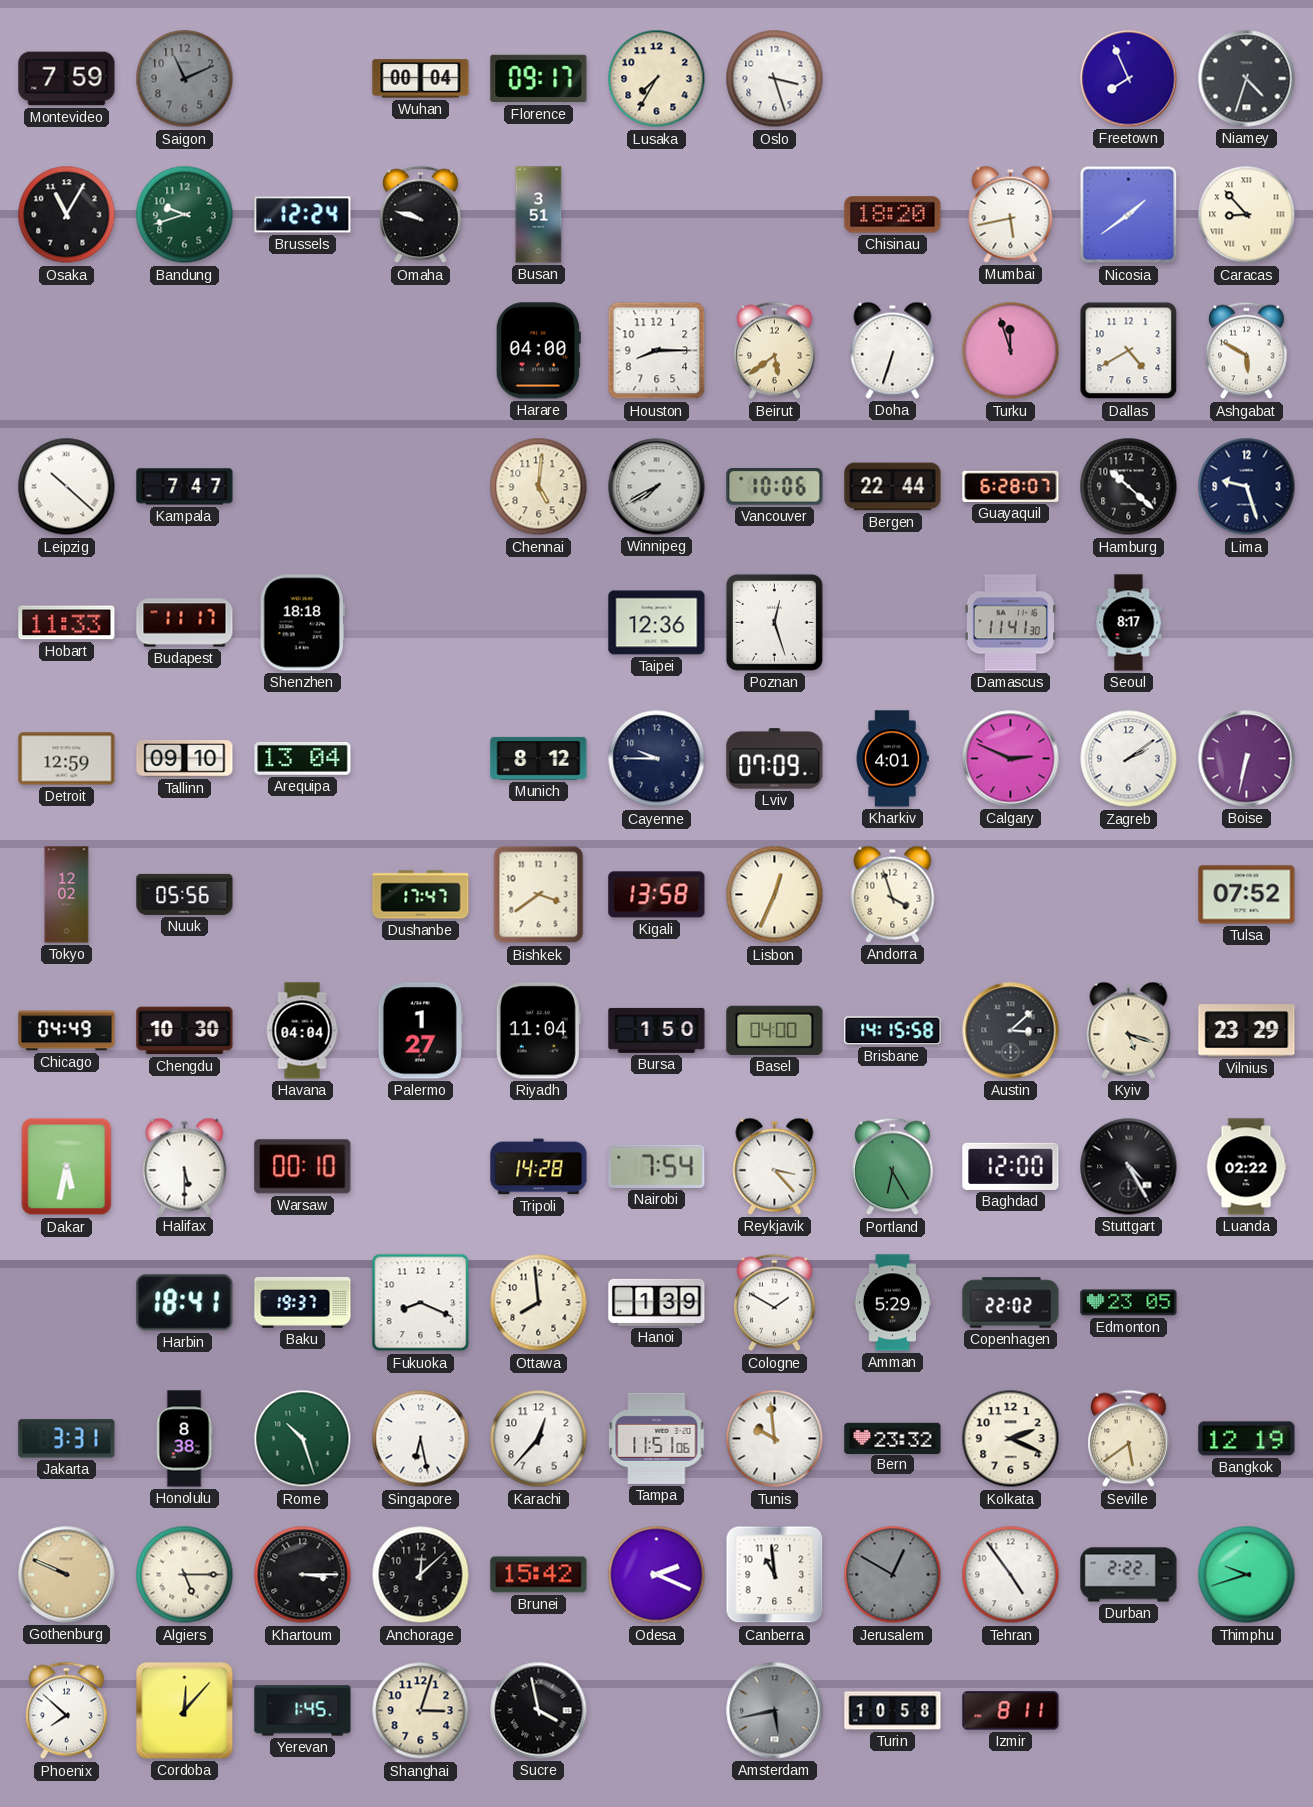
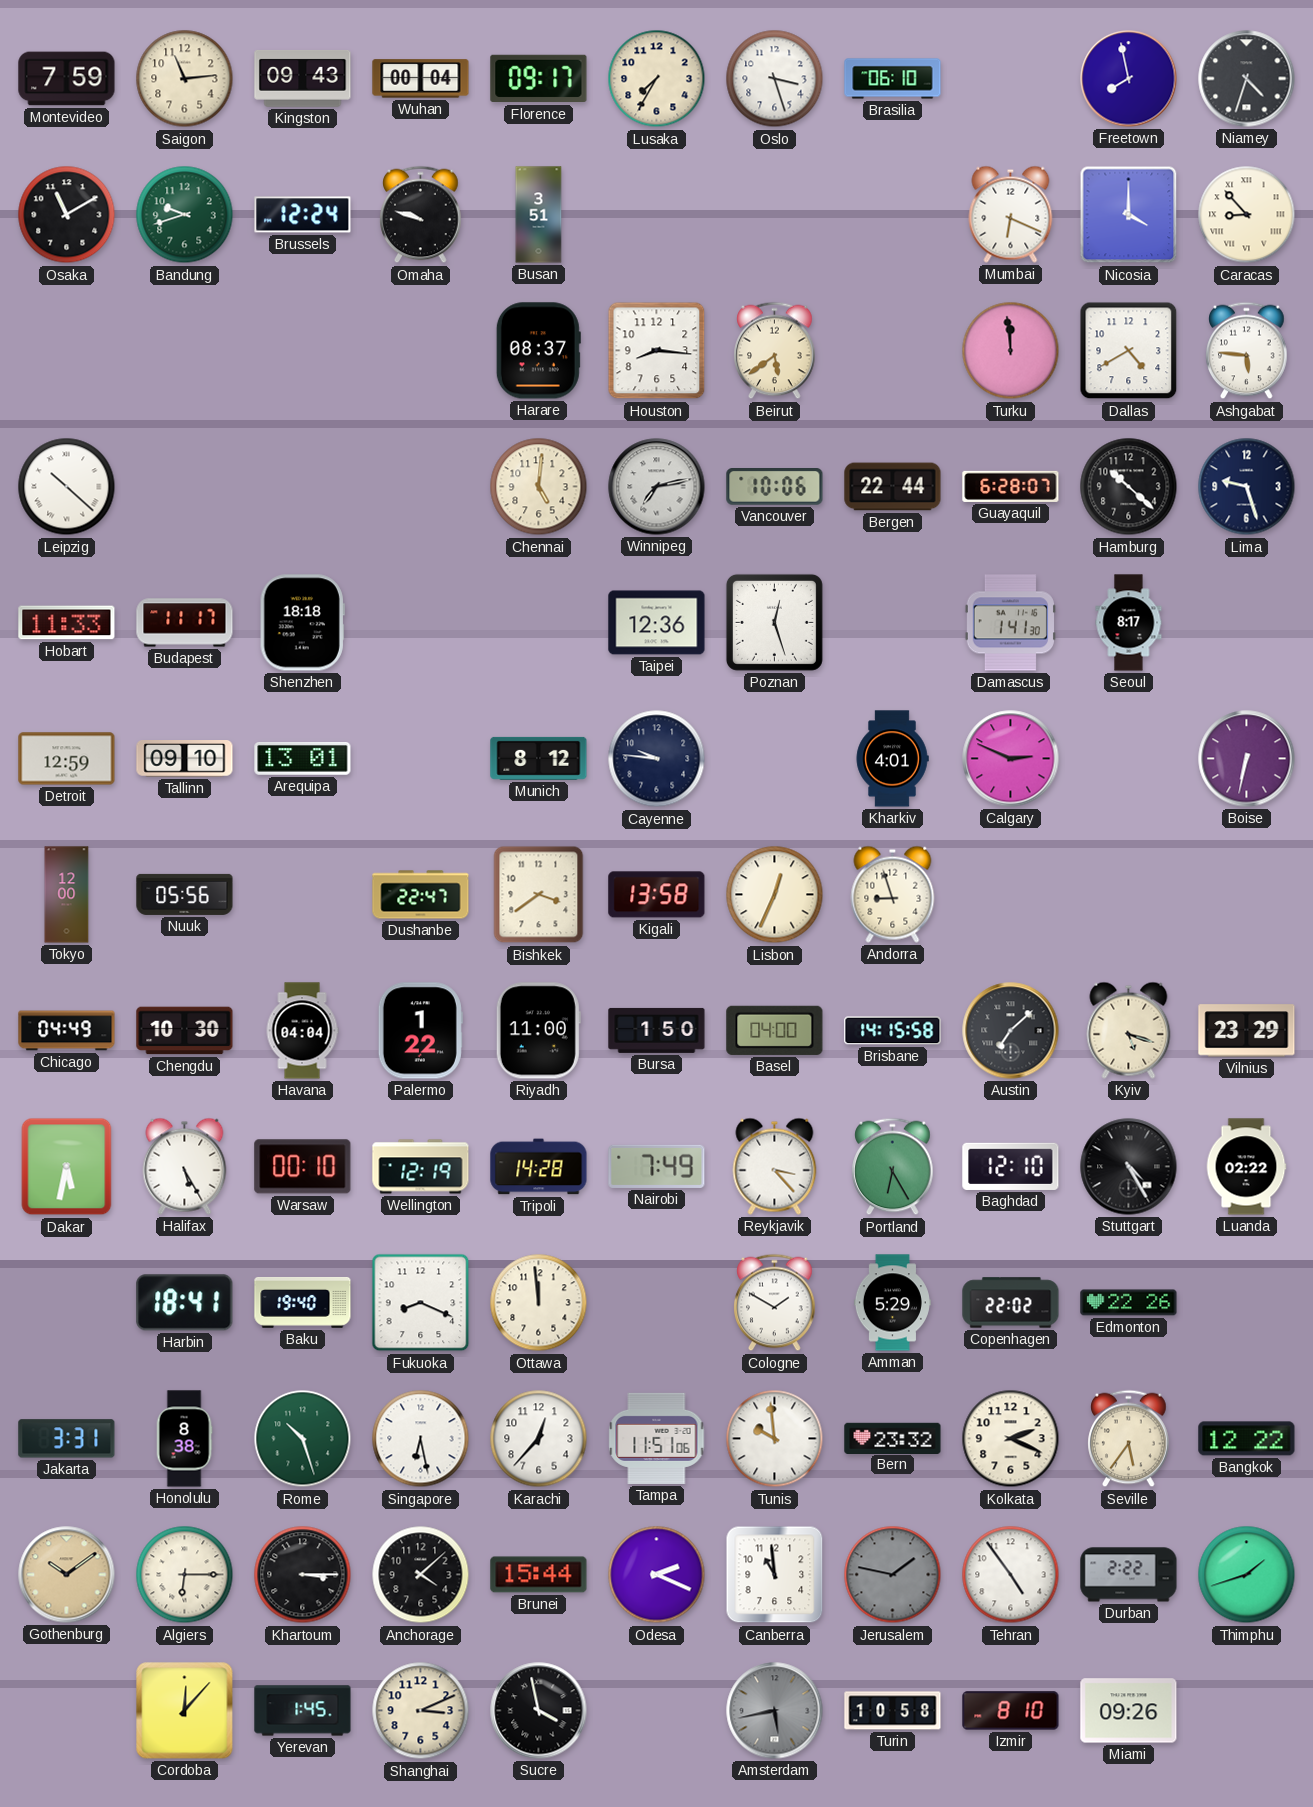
Saigon: 11:11 -> 11:14
Saigon dial: grey -> cream
Kingston: none -> 09:43
Brasilia: none -> 06:10
Freetown: 7:56 -> 7:58
Osaka: 11:05 -> 11:10
Chisinau: 18:20 -> none
Mumbai: 5:43 -> 6:19
Nicosia: 1:39 -> 4:00
Harare: 04:00 -> 08:37
Houston: 8:15 -> 8:16
Doha: 6:33 -> none
Turku: 11:57 -> 11:59
Ashgabat: 5:50 -> 5:46
Kampala: 7:47 -> none
Winnipeg: 7:40 -> 7:13
Damascus: 11:41 -> 1:41
Arequipa: 13:04 -> 13:01
Cayenne: 9:45 -> 9:46
Lviv: 07:09 -> none
Zagreb: 2:09 -> none
Tokyo: 12:02 -> 12:00
Dushanbe: 17:47 -> 22:47
Andorra: 3:57 -> 8:57
Tulsa: 07:52 -> none
Palermo: 1:27 -> 1:22
Riyadh: 11:04 -> 11:00
Austin: 3:08 -> 7:08
Halifax: 5:30 -> 5:25
Wellington: none -> 12:19
Nairobi: 7:54 -> 7:49
Baghdad: 12:00 -> 12:10
Baku: 19:37 -> 19:40
Ottawa: 7:59 -> 11:59
Hanoi: 1:39 -> none
Edmonton: 23:05 -> 22:26
Seville: 5:39 -> 5:36
Bangkok: 12:19 -> 12:22
Gothenburg: 9:49 -> 10:09
Algiers: 5:15 -> 6:15
Anchorage: 12:08 -> 4:08
Brunei: 15:42 -> 15:44
Jerusalem: 12:50 -> 1:47
Thimphu: 9:42 -> 1:42
Phoenix: 7:52 -> none
Shanghai: 3:03 -> 3:11
Izmir: 8:11 -> 8:10
Miami: none -> 09:26
